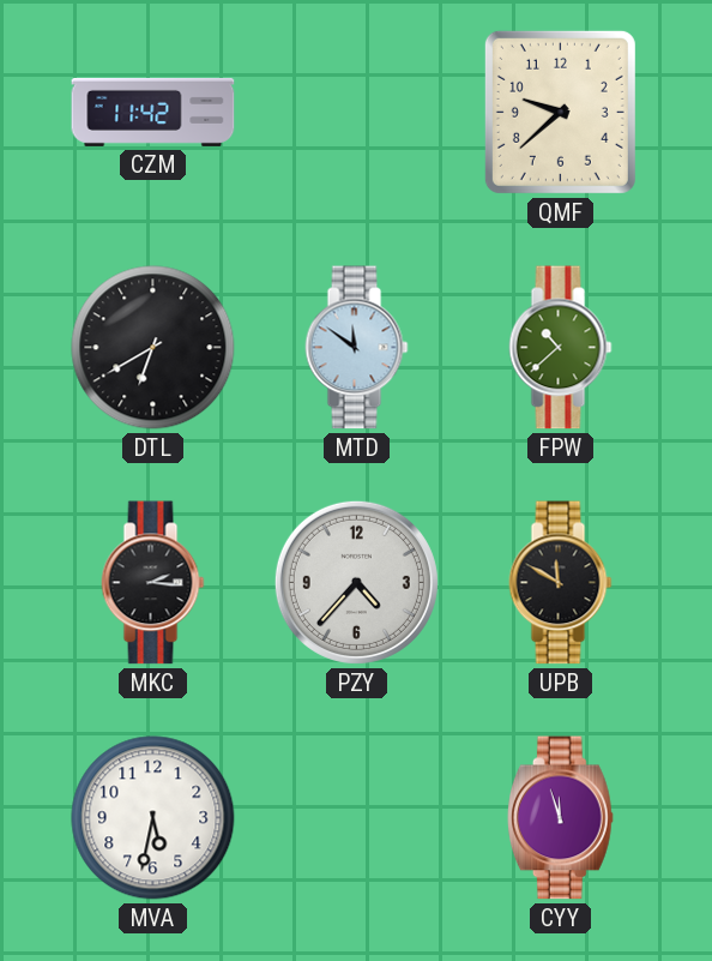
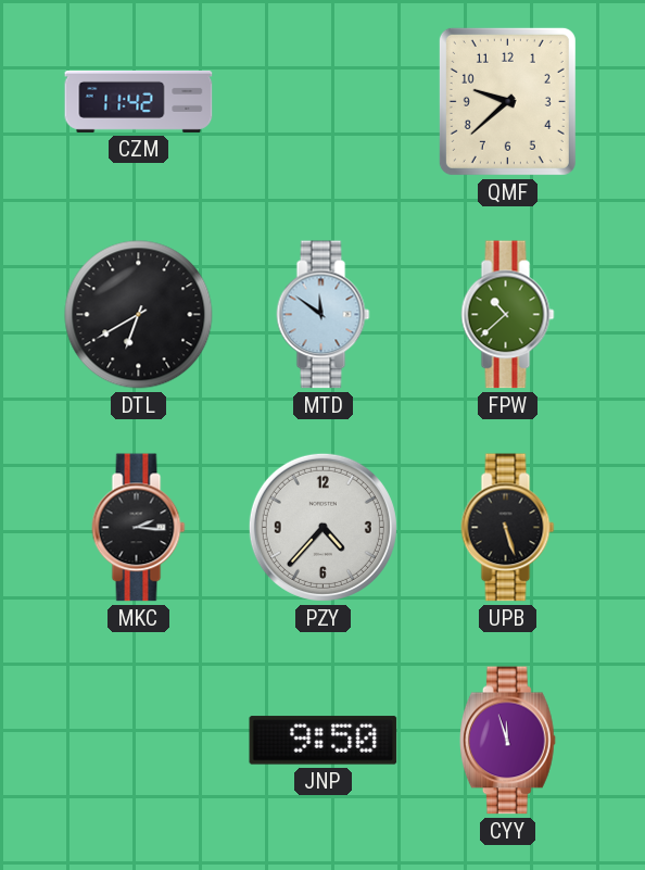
UPB: 11:50 -> 5:27
MVA: 5:32 -> none
JNP: none -> 9:50
